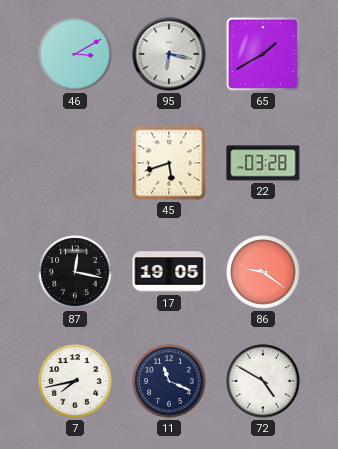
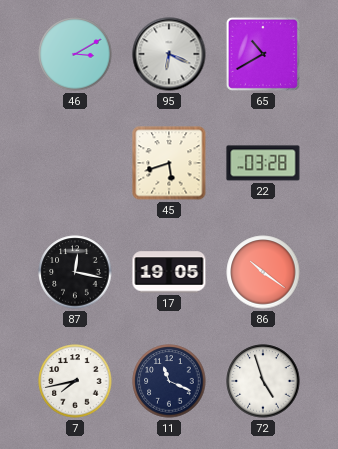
95: 6:17 -> 6:19
65: 1:40 -> 10:40
86: 9:21 -> 10:21
72: 4:50 -> 4:57
